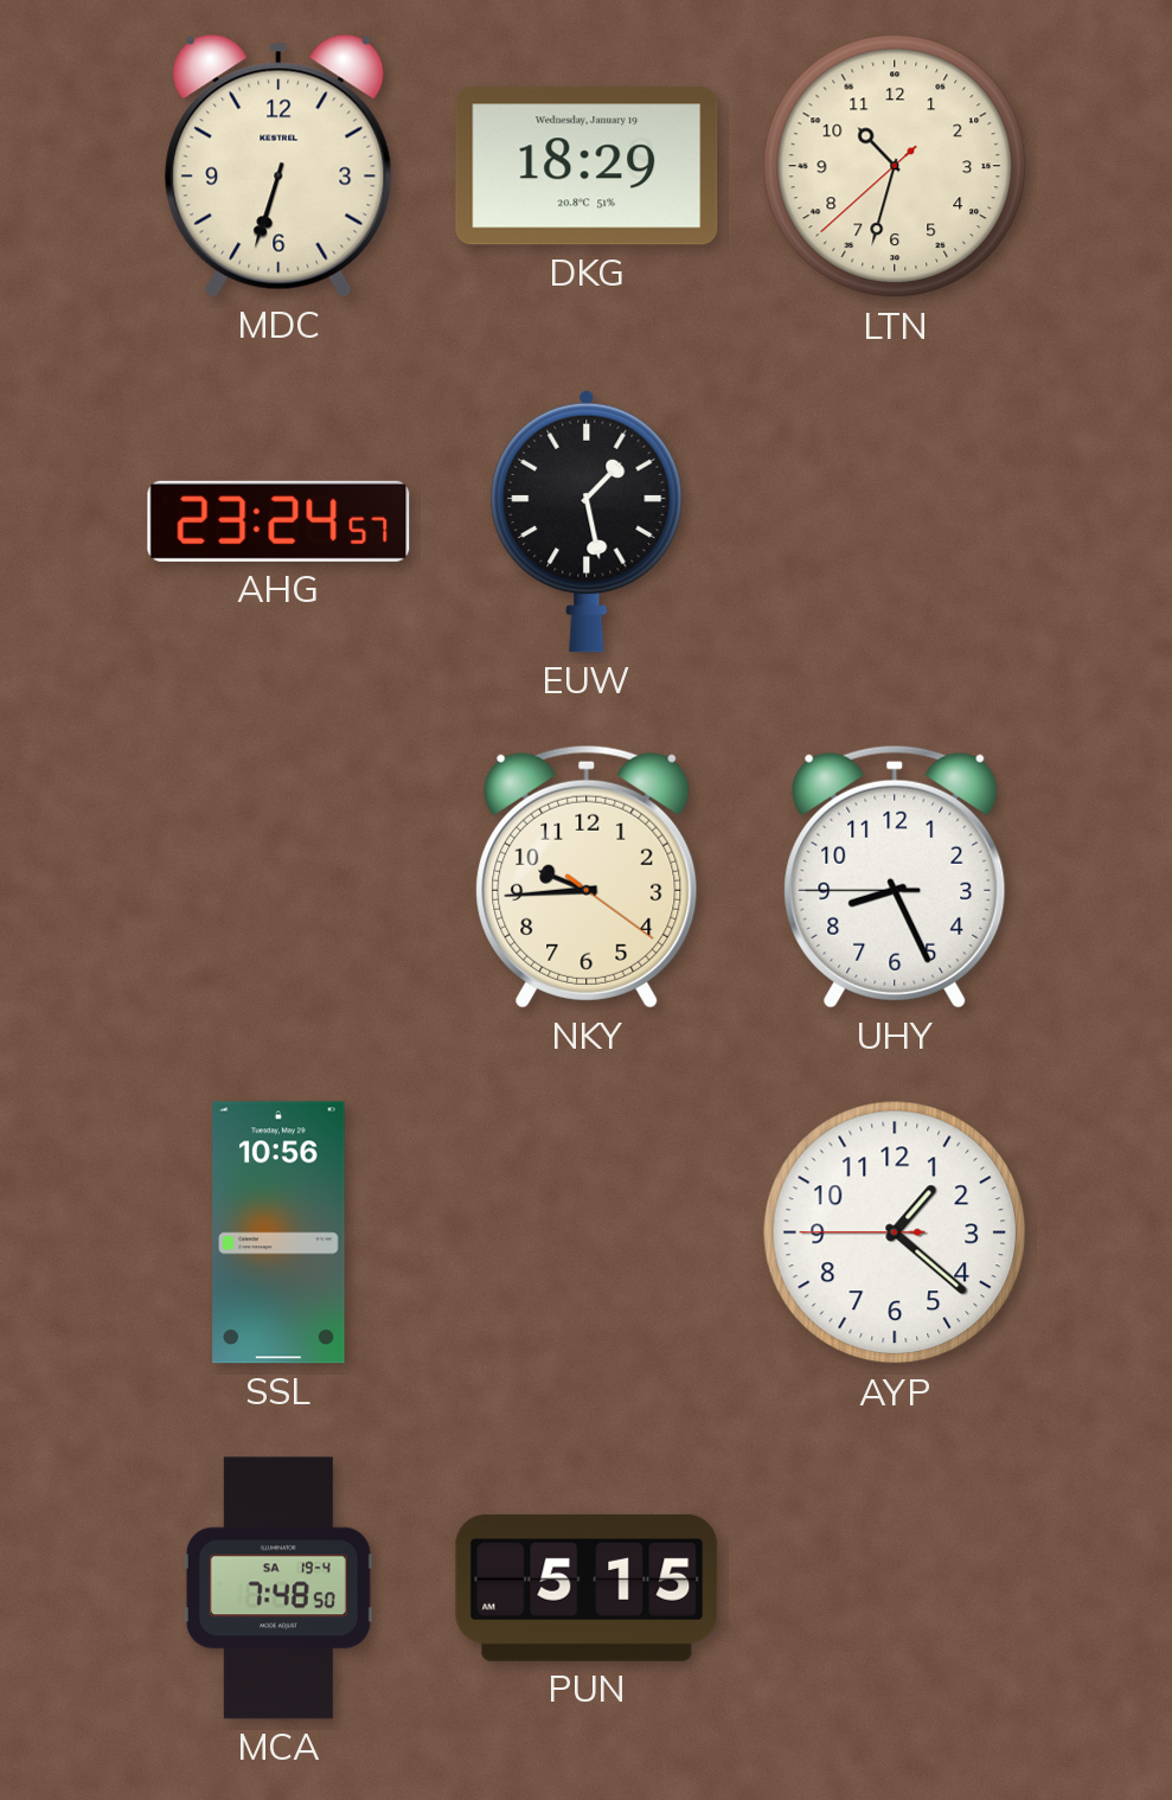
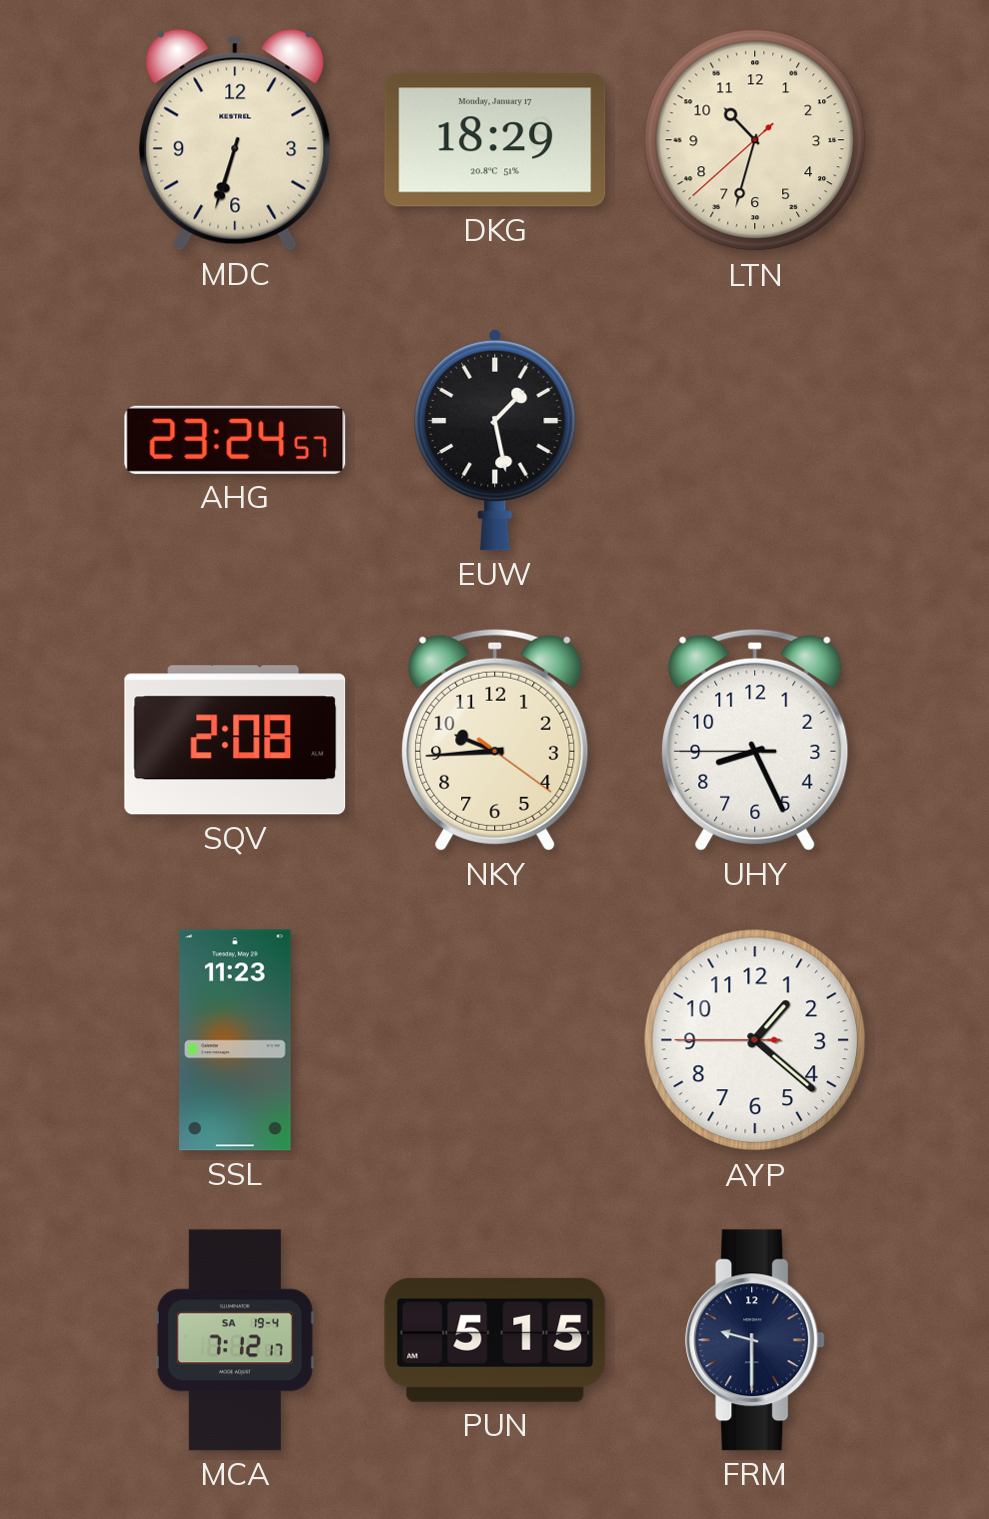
DKG date: Wednesday, January 19 -> Monday, January 17
SQV: none -> 2:08
SSL: 10:56 -> 11:23
MCA: 7:48 -> 7:12
FRM: none -> 9:30
